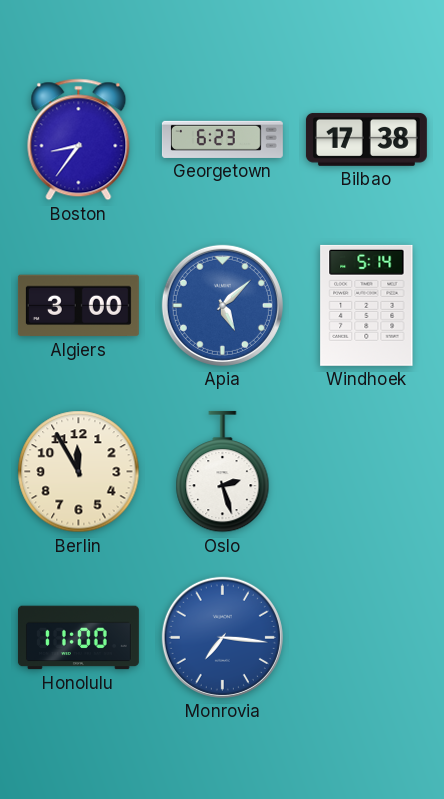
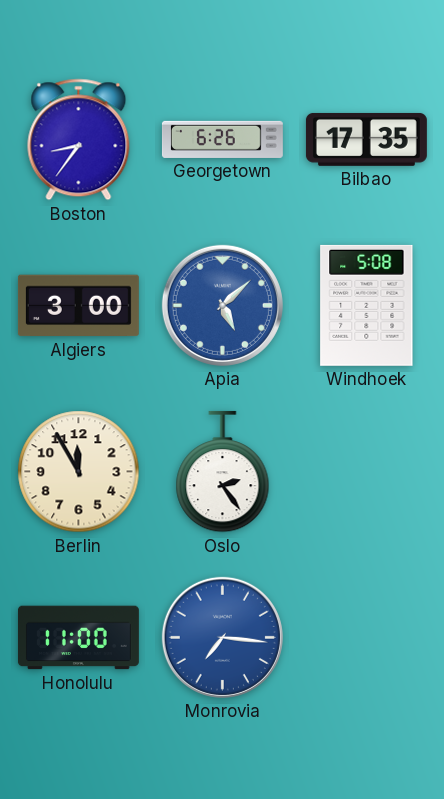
Georgetown: 6:23 -> 6:26
Bilbao: 17:38 -> 17:35
Windhoek: 5:14 -> 5:08
Oslo: 2:27 -> 2:24
